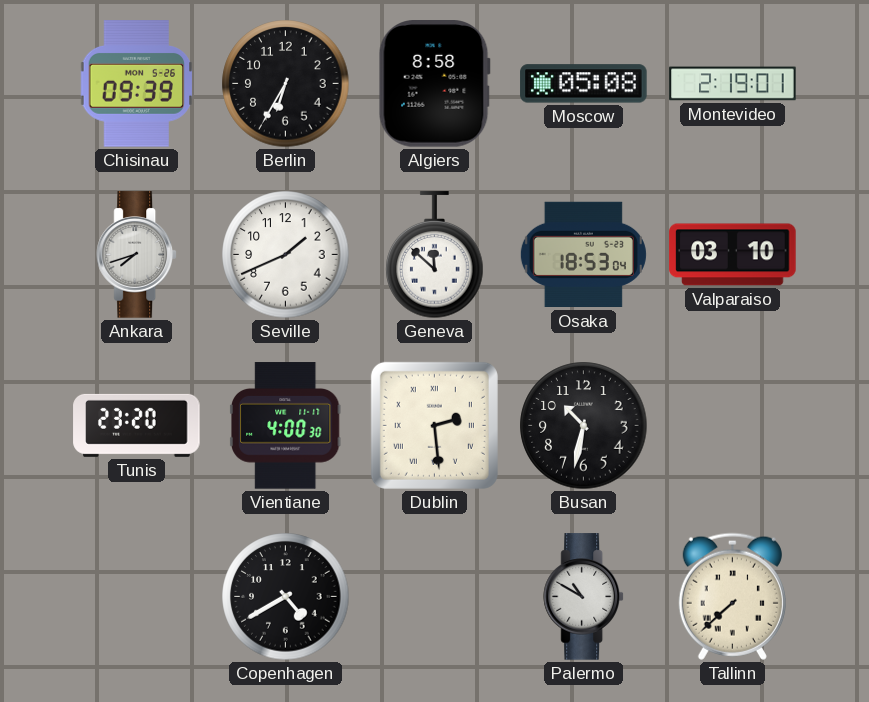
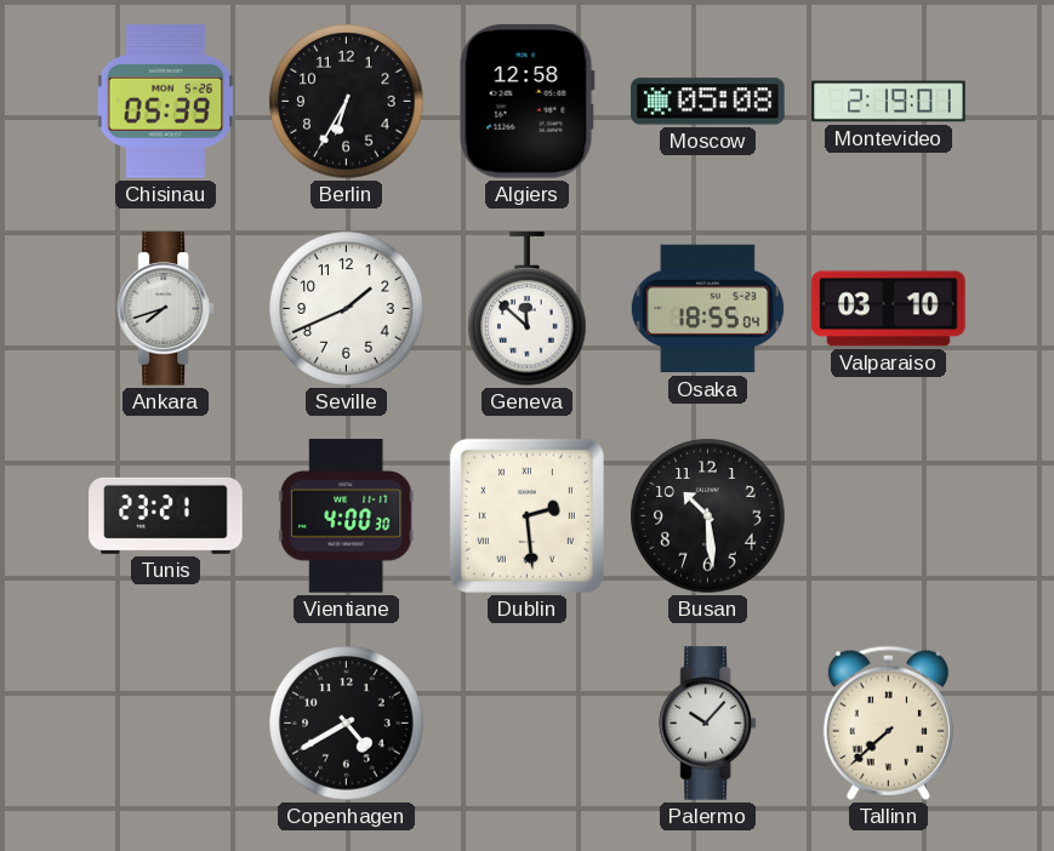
Chisinau: 09:39 -> 05:39
Algiers: 8:58 -> 12:58
Osaka: 18:53 -> 18:55
Tunis: 23:20 -> 23:21
Busan: 10:32 -> 10:29
Palermo: 10:50 -> 10:07
